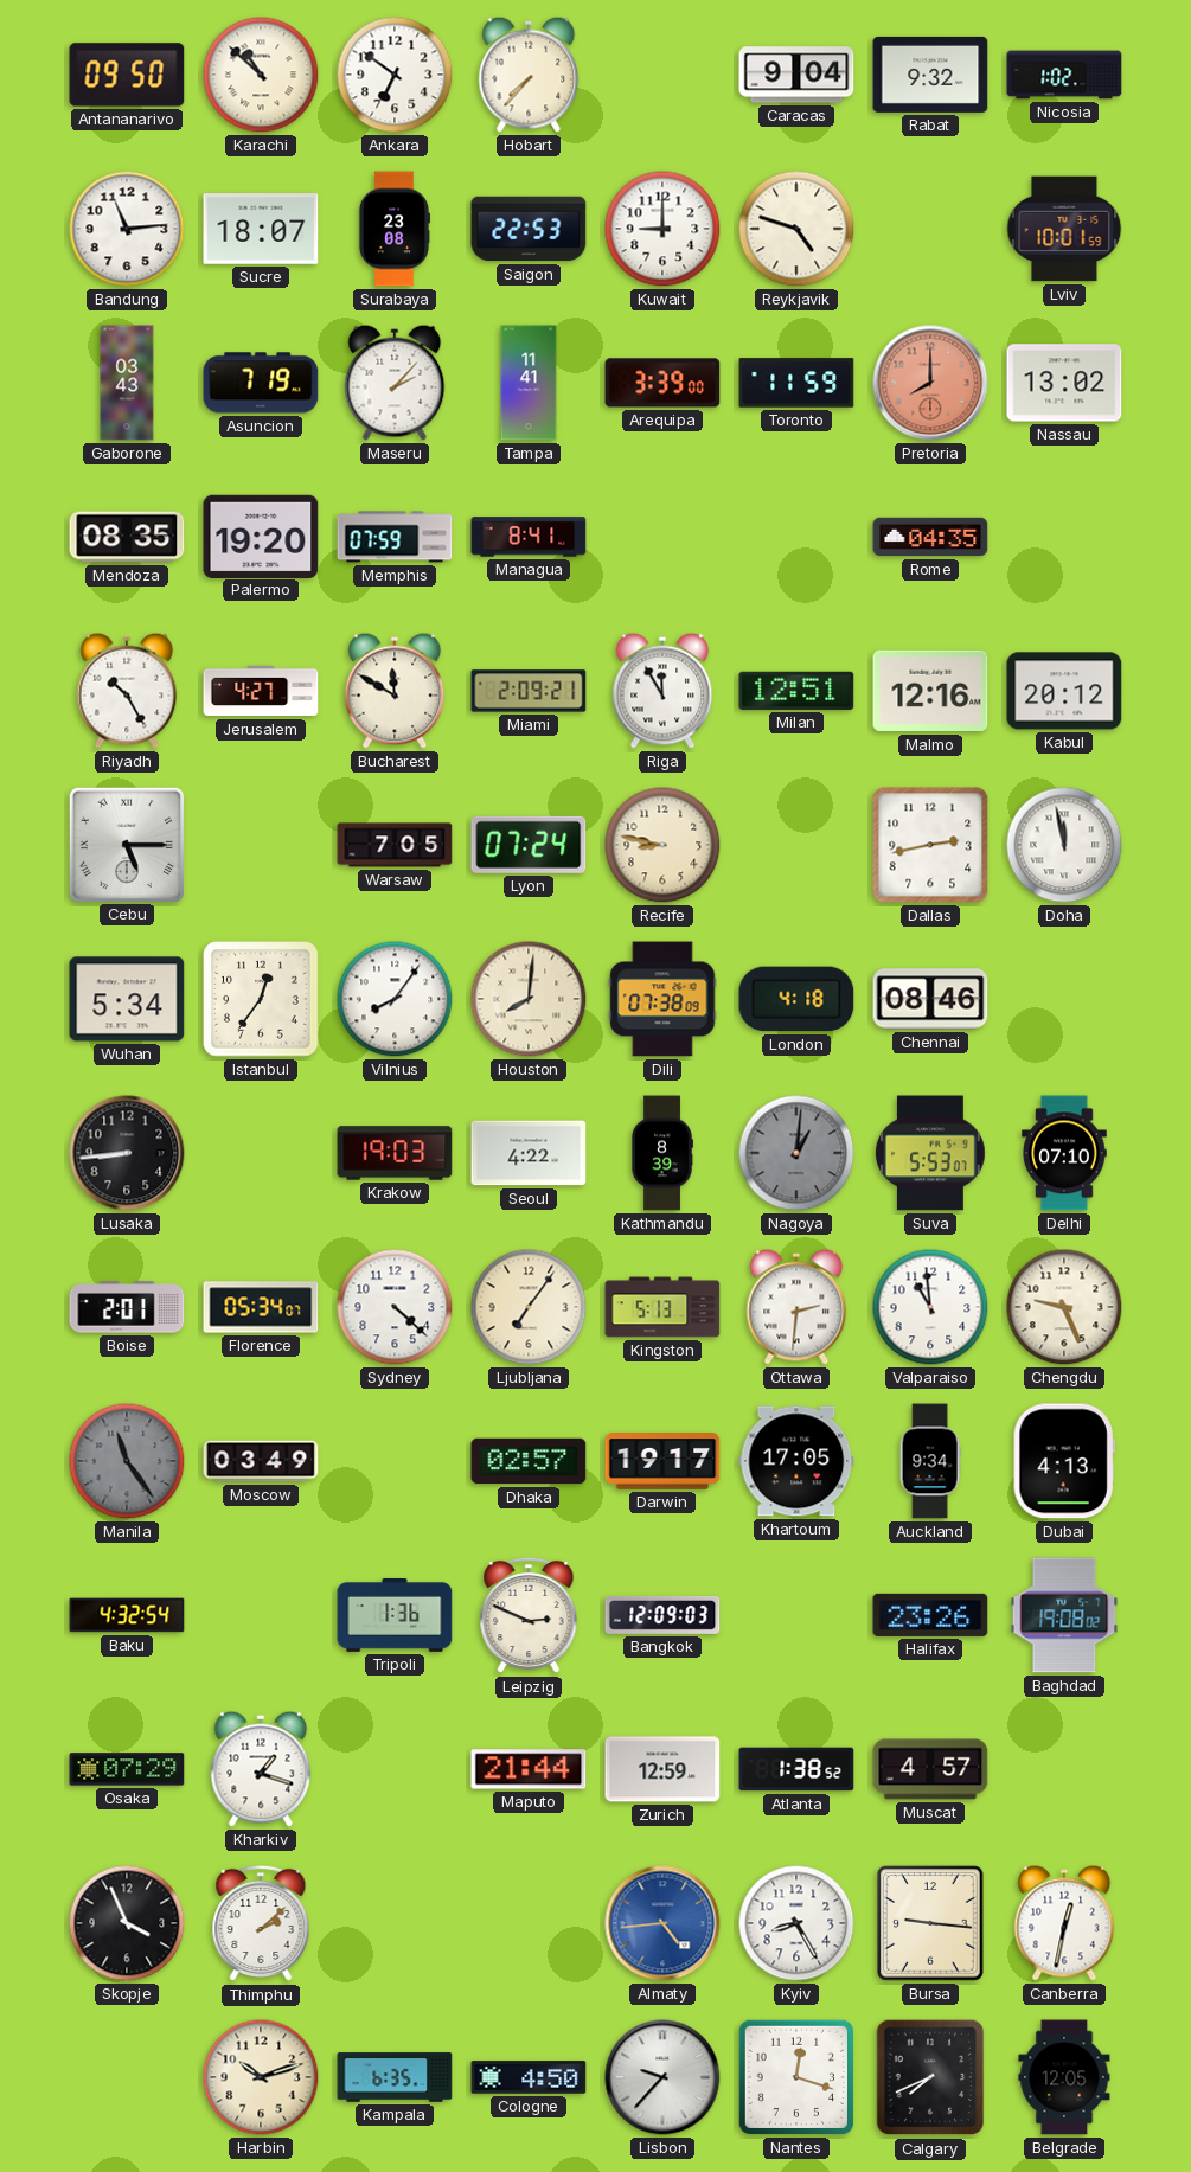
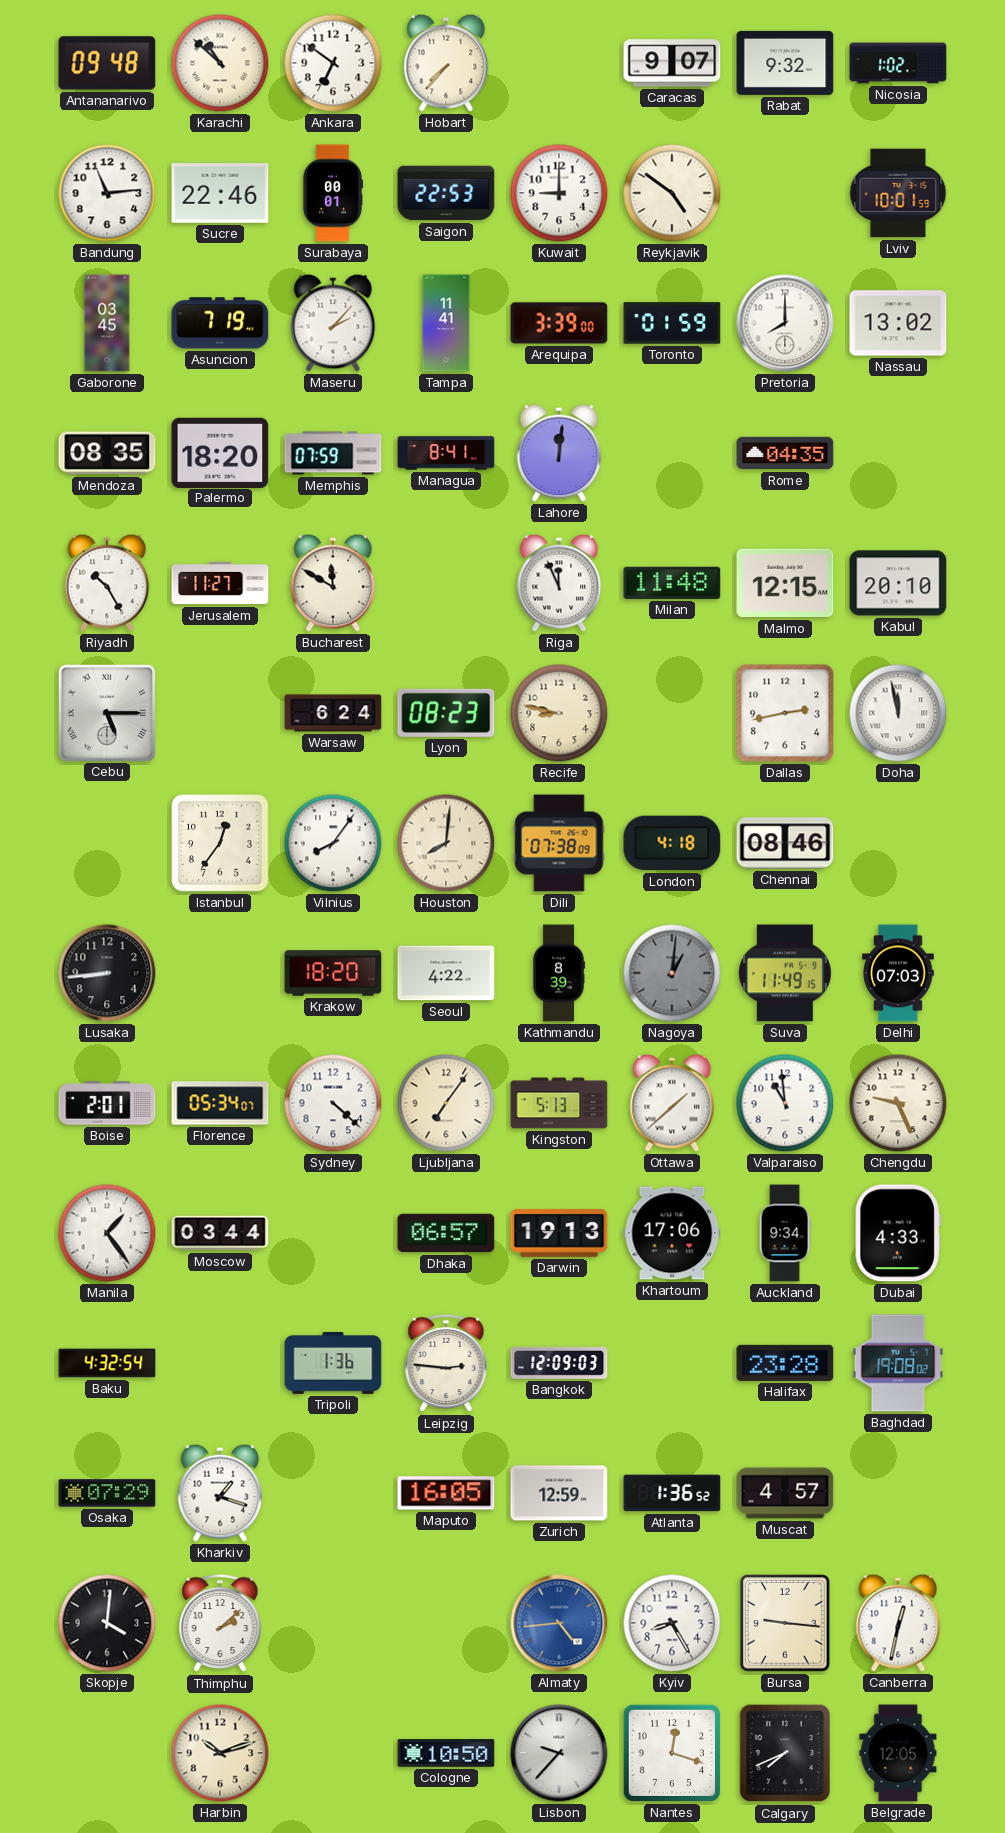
Antananarivo: 09:50 -> 09:48
Caracas: 9:04 -> 9:07
Sucre: 18:07 -> 22:46
Surabaya: 23:08 -> 00:01
Reykjavik: 4:48 -> 4:51
Gaborone: 03:43 -> 03:45
Toronto: 11:59 -> 01:59
Pretoria dial: salmon -> white
Palermo: 19:20 -> 18:20
Lahore: none -> 12:01
Jerusalem: 4:27 -> 11:27
Miami: 2:09 -> none
Riga: 11:55 -> 11:56
Milan: 12:51 -> 11:48
Malmo: 12:16 -> 12:15
Kabul: 20:12 -> 20:10
Warsaw: 7:05 -> 6:24
Lyon: 07:24 -> 08:23
Wuhan: 5:34 -> none
Krakow: 19:03 -> 18:20
Suva: 5:53 -> 11:49
Delhi: 07:10 -> 07:03
Ottawa: 2:31 -> 1:38
Manila: 11:24 -> 1:24
Manila dial: grey -> white
Moscow: 03:49 -> 03:44
Dhaka: 02:57 -> 06:57
Darwin: 19:17 -> 19:13
Khartoum: 17:05 -> 17:06
Dubai: 4:13 -> 4:33
Leipzig: 2:49 -> 2:46
Halifax: 23:26 -> 23:28
Maputo: 21:44 -> 16:05
Atlanta: 1:38 -> 1:36
Skopje: 3:56 -> 4:01
Kampala: 6:35 -> none
Cologne: 4:50 -> 10:50
